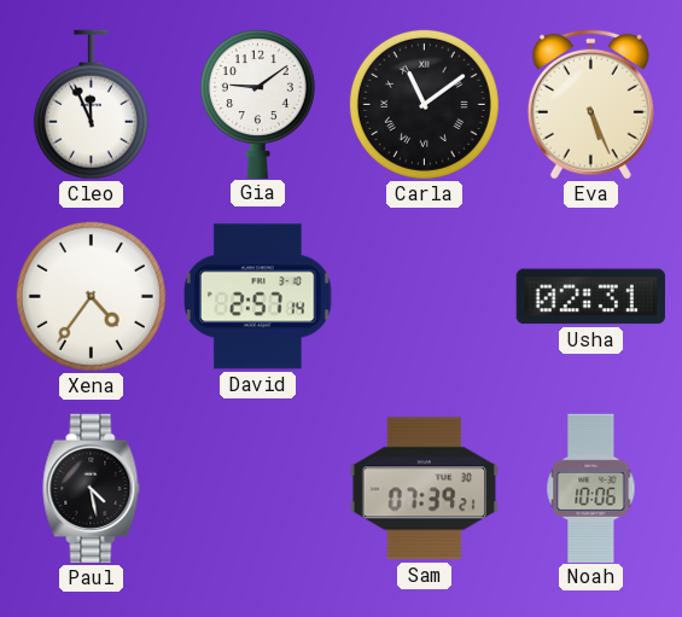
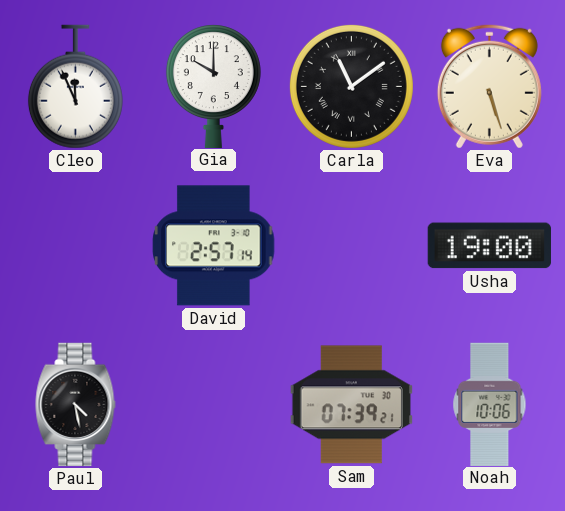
Gia: 9:09 -> 10:00
Eva: 5:26 -> 5:27
Xena: 4:36 -> none
Usha: 02:31 -> 19:00
